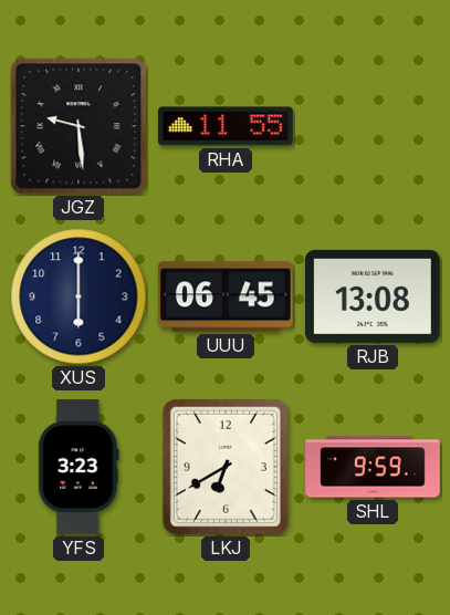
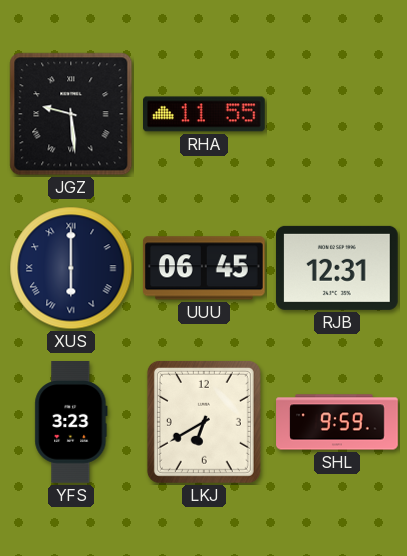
XUS numerals: Arabic -> Roman
RJB: 13:08 -> 12:31
